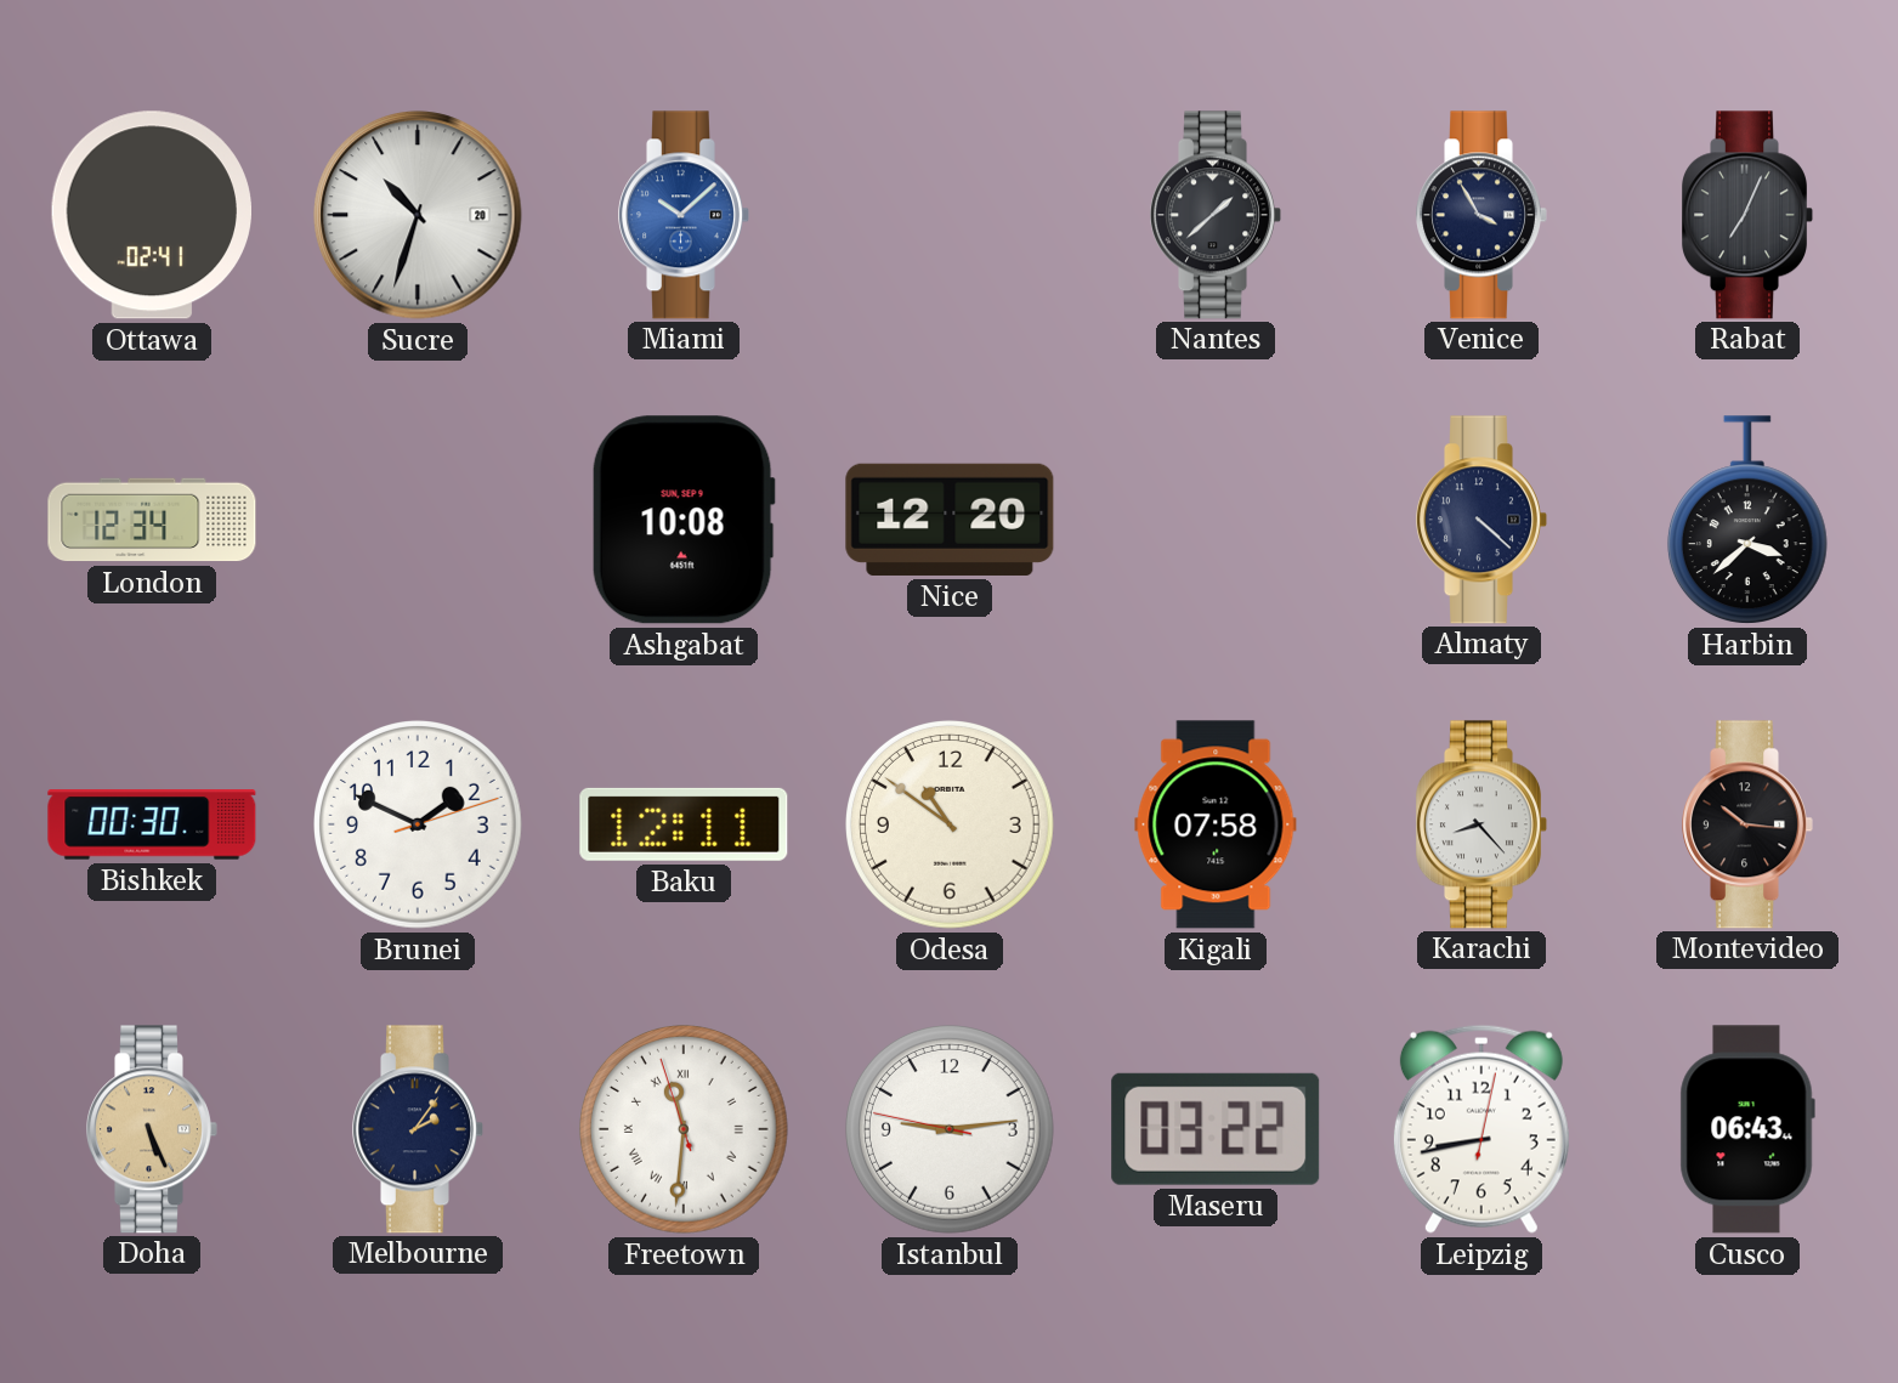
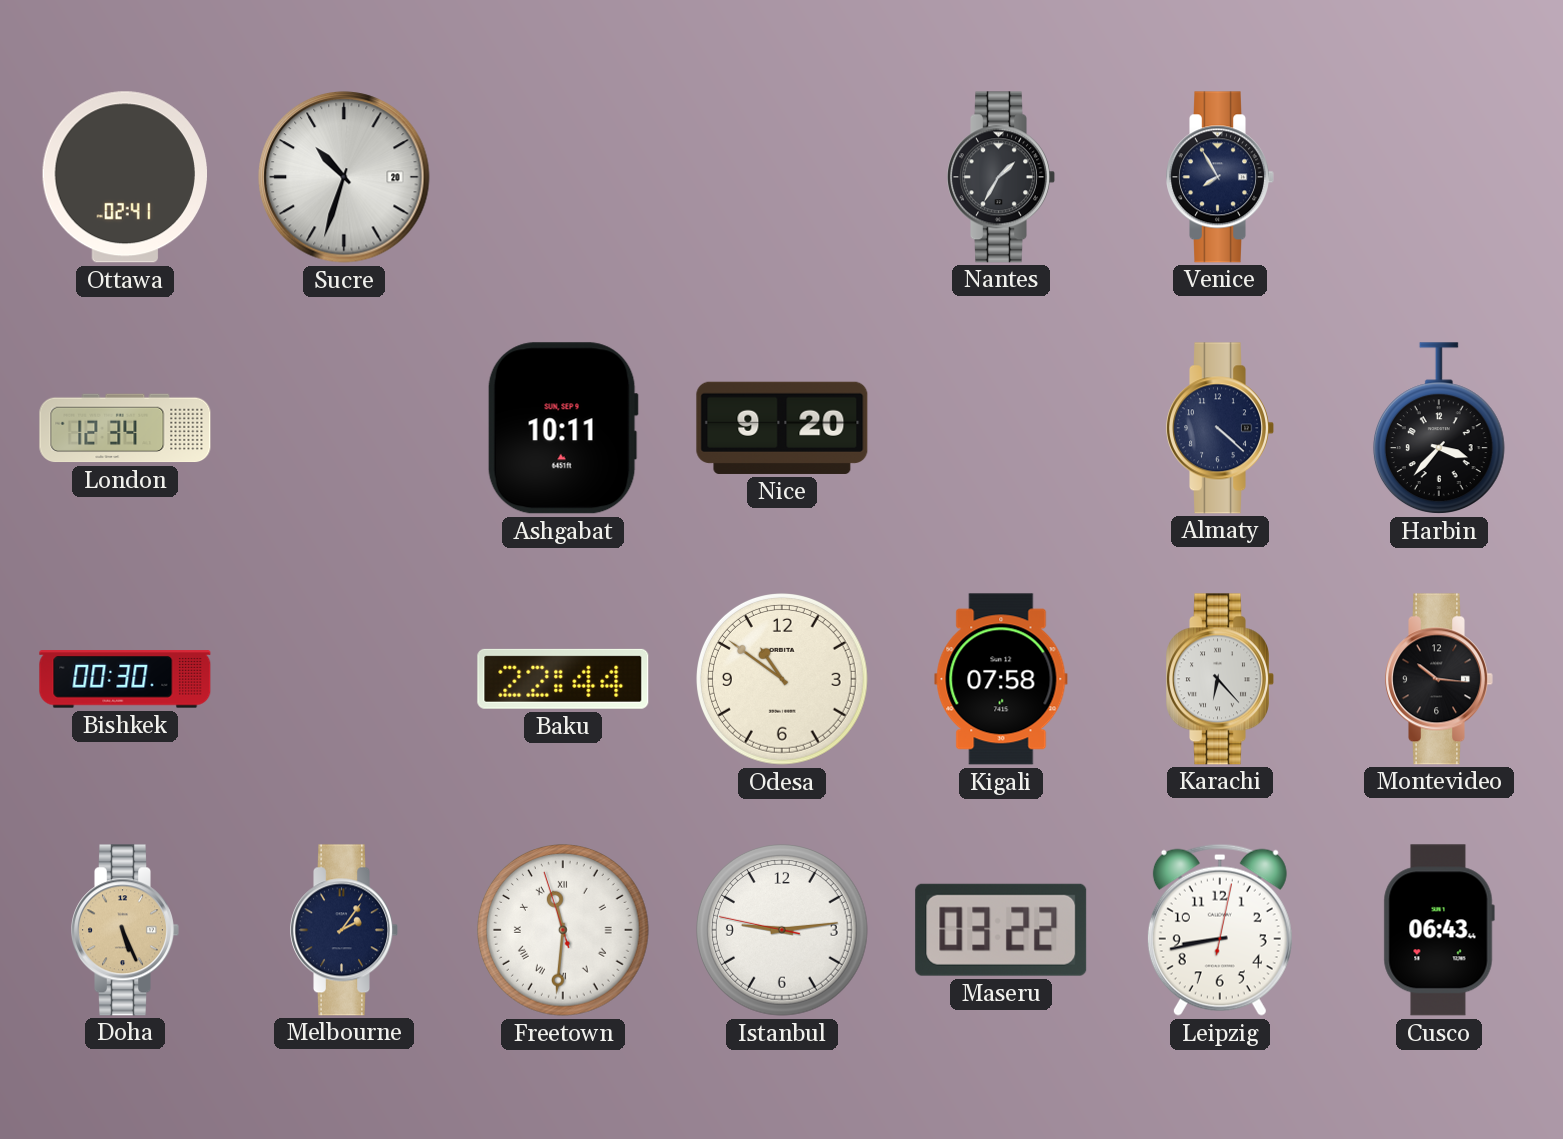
Miami: 10:08 -> none
Nantes: 1:38 -> 1:35
Venice: 3:55 -> 7:55
Rabat: 7:04 -> none
Ashgabat: 10:08 -> 10:11
Nice: 12:20 -> 9:20
Harbin: 3:38 -> 3:37
Brunei: 1:49 -> none
Baku: 12:11 -> 22:44
Karachi: 8:23 -> 6:23
